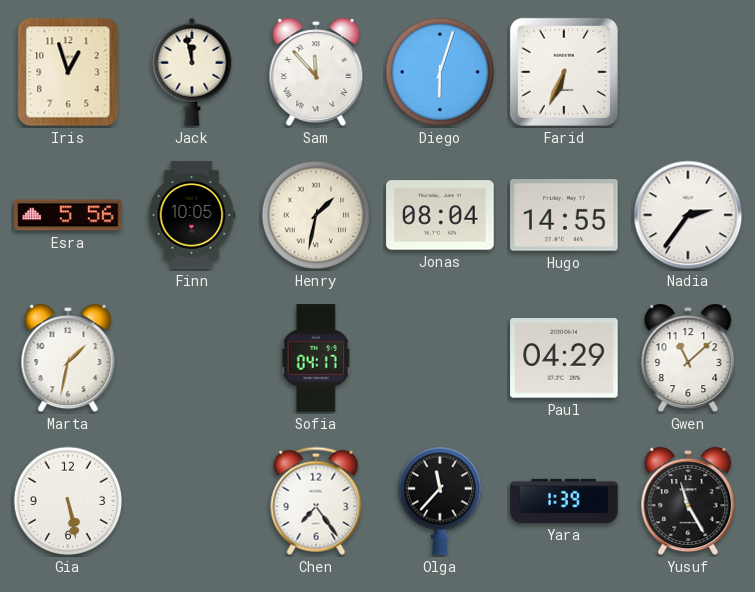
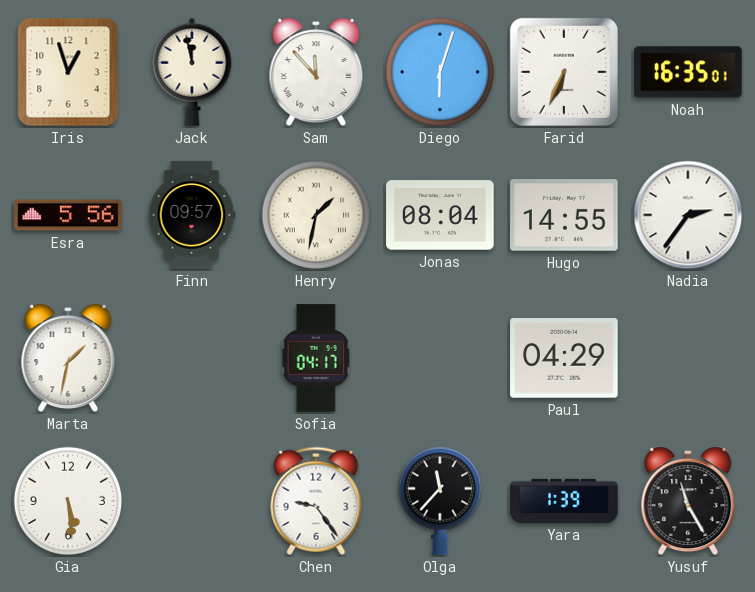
Noah: none -> 16:35
Finn: 10:05 -> 09:57
Gwen: 11:08 -> none
Gia: 5:28 -> 5:29
Chen: 7:24 -> 9:24
